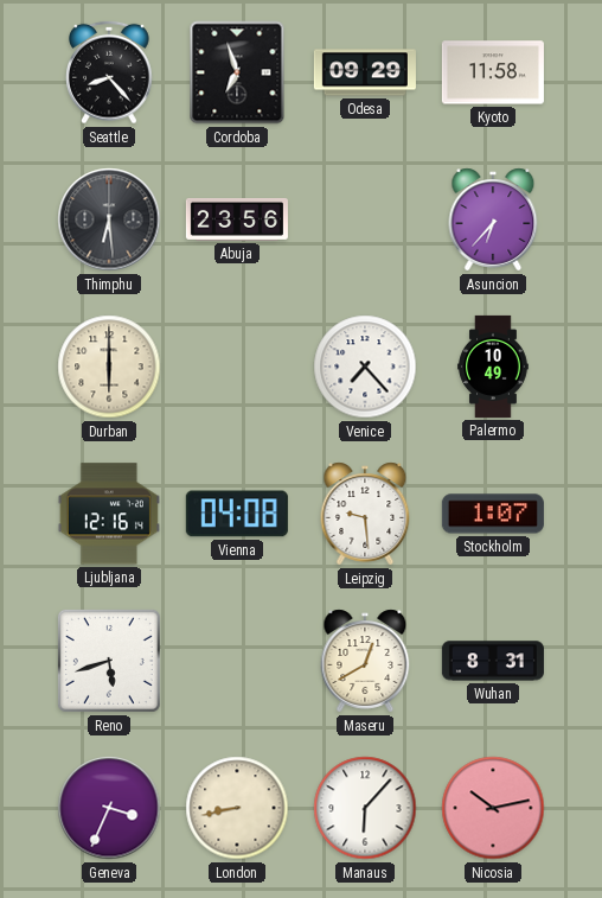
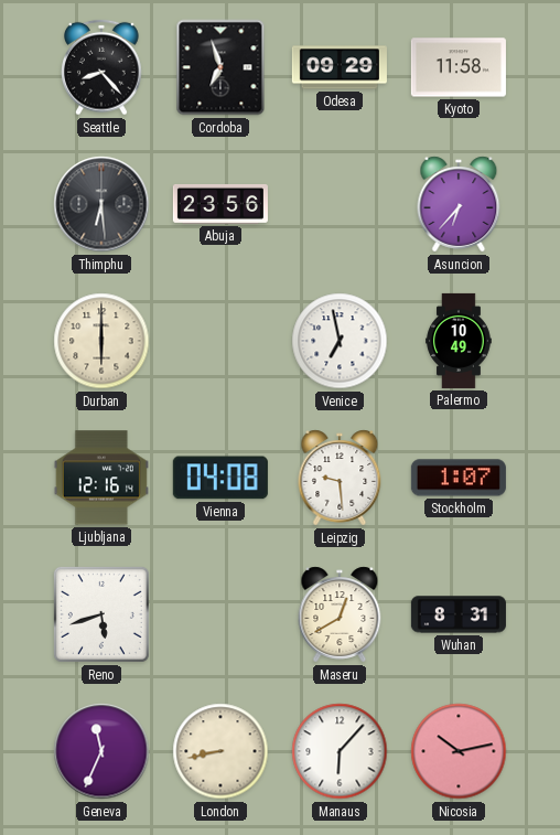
Venice: 7:23 -> 6:58
Geneva: 3:34 -> 11:34
